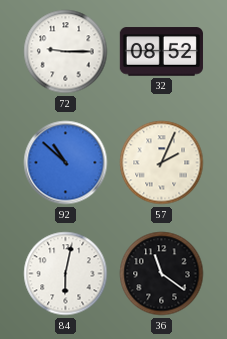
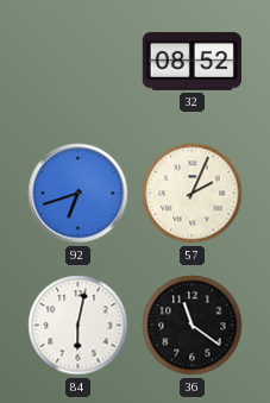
72: 9:15 -> none
92: 10:52 -> 6:42
